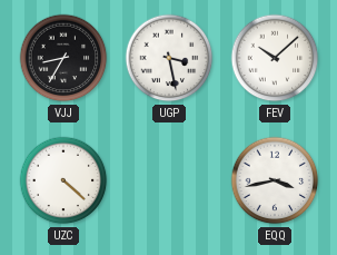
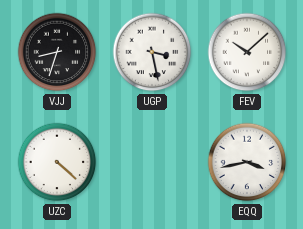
VJJ: 8:35 -> 8:33
